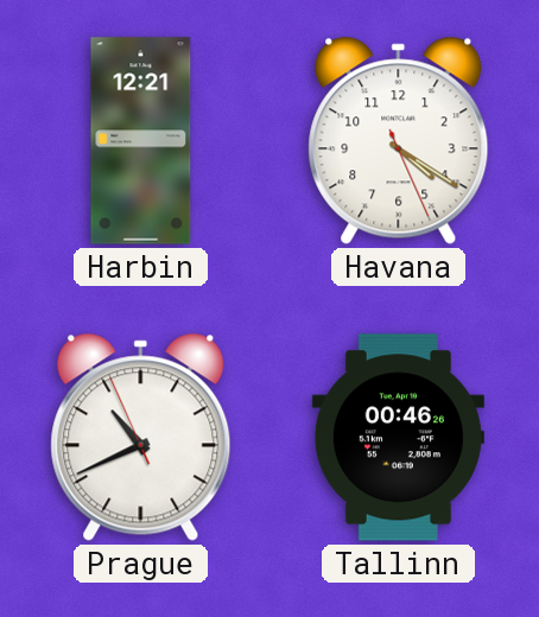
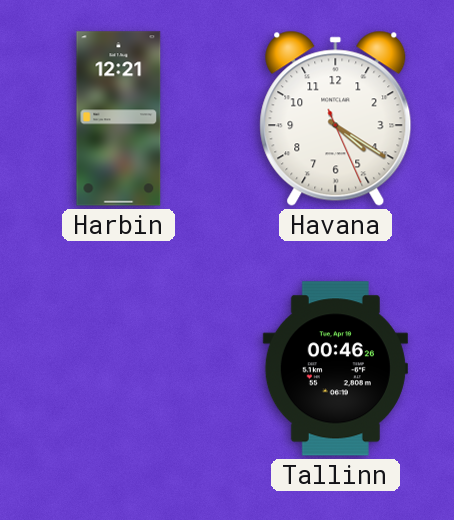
Prague: 10:40 -> none
